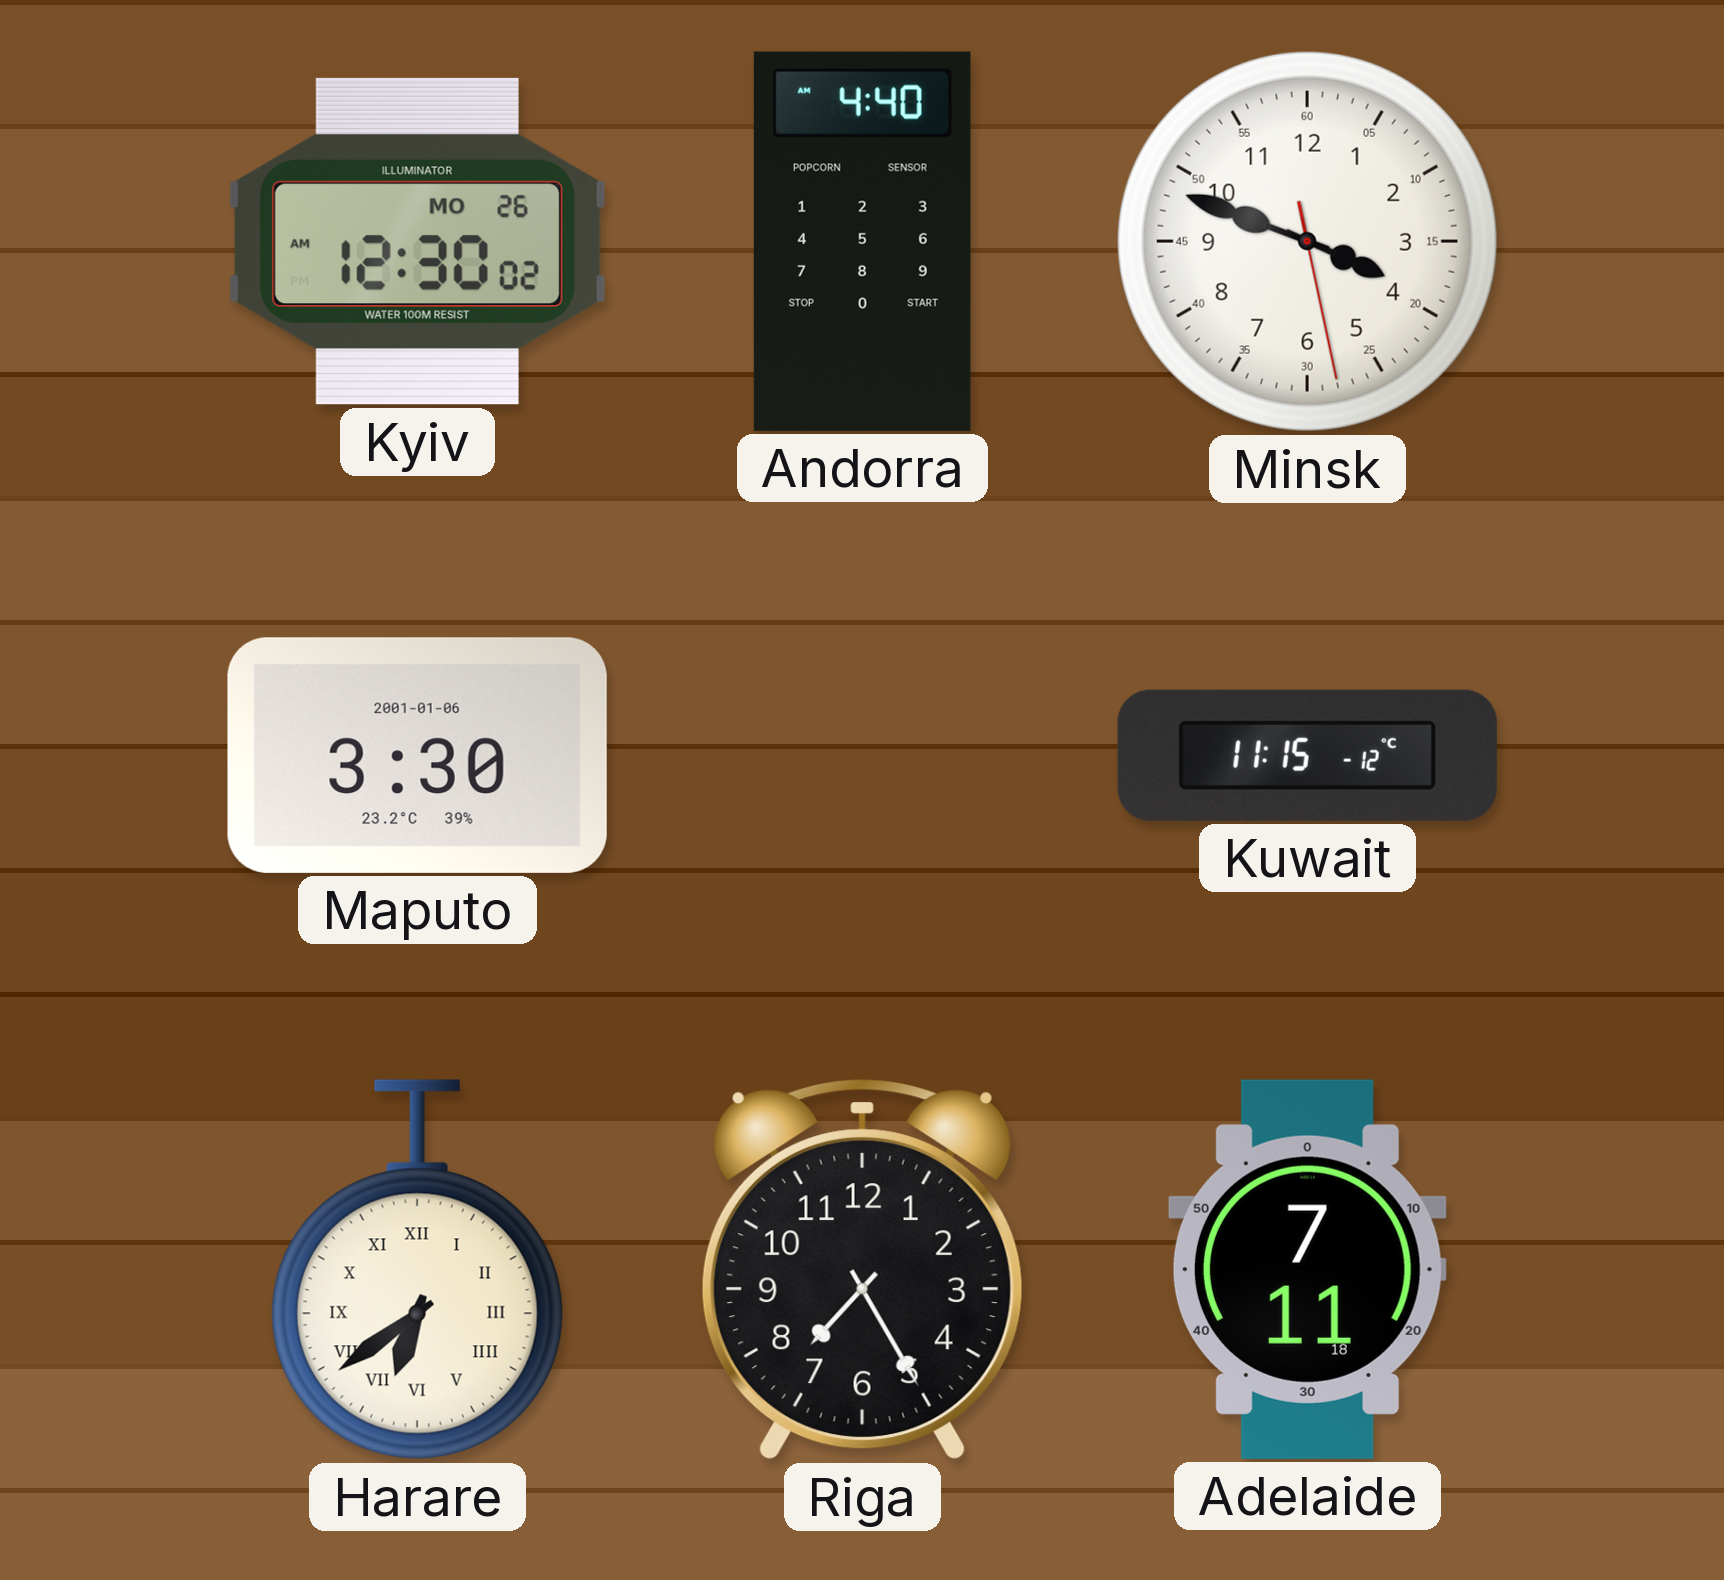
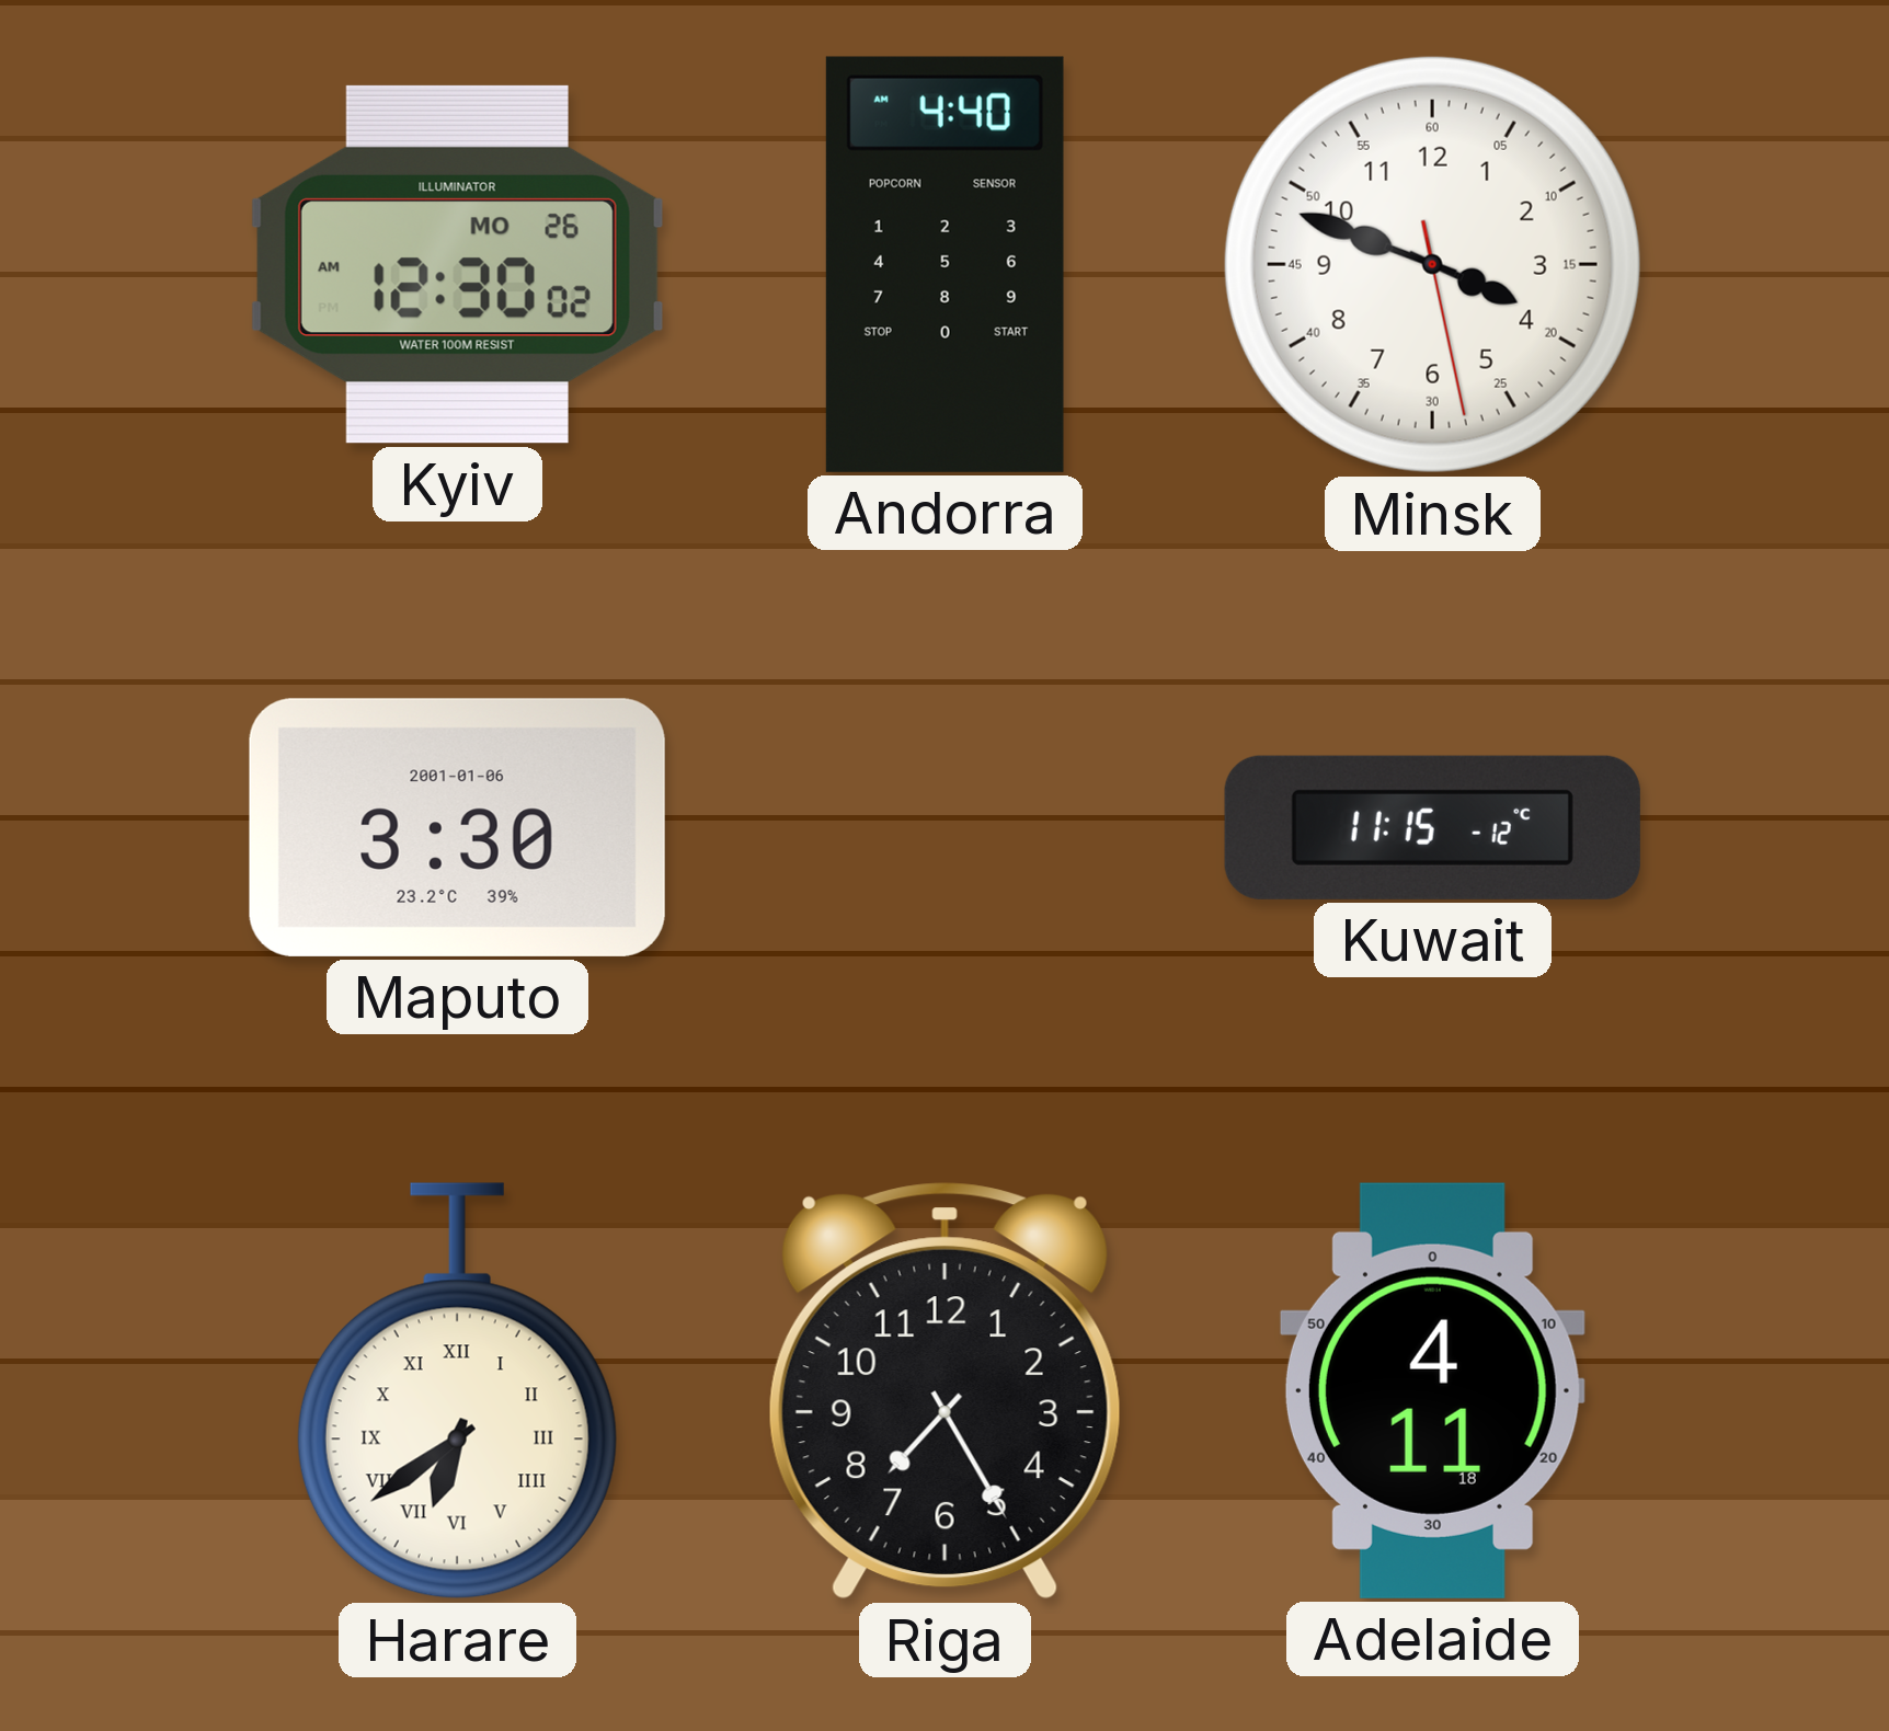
Adelaide: 7:11 -> 4:11
